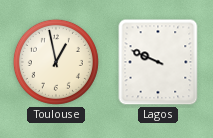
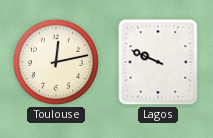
Toulouse: 12:58 -> 12:13
